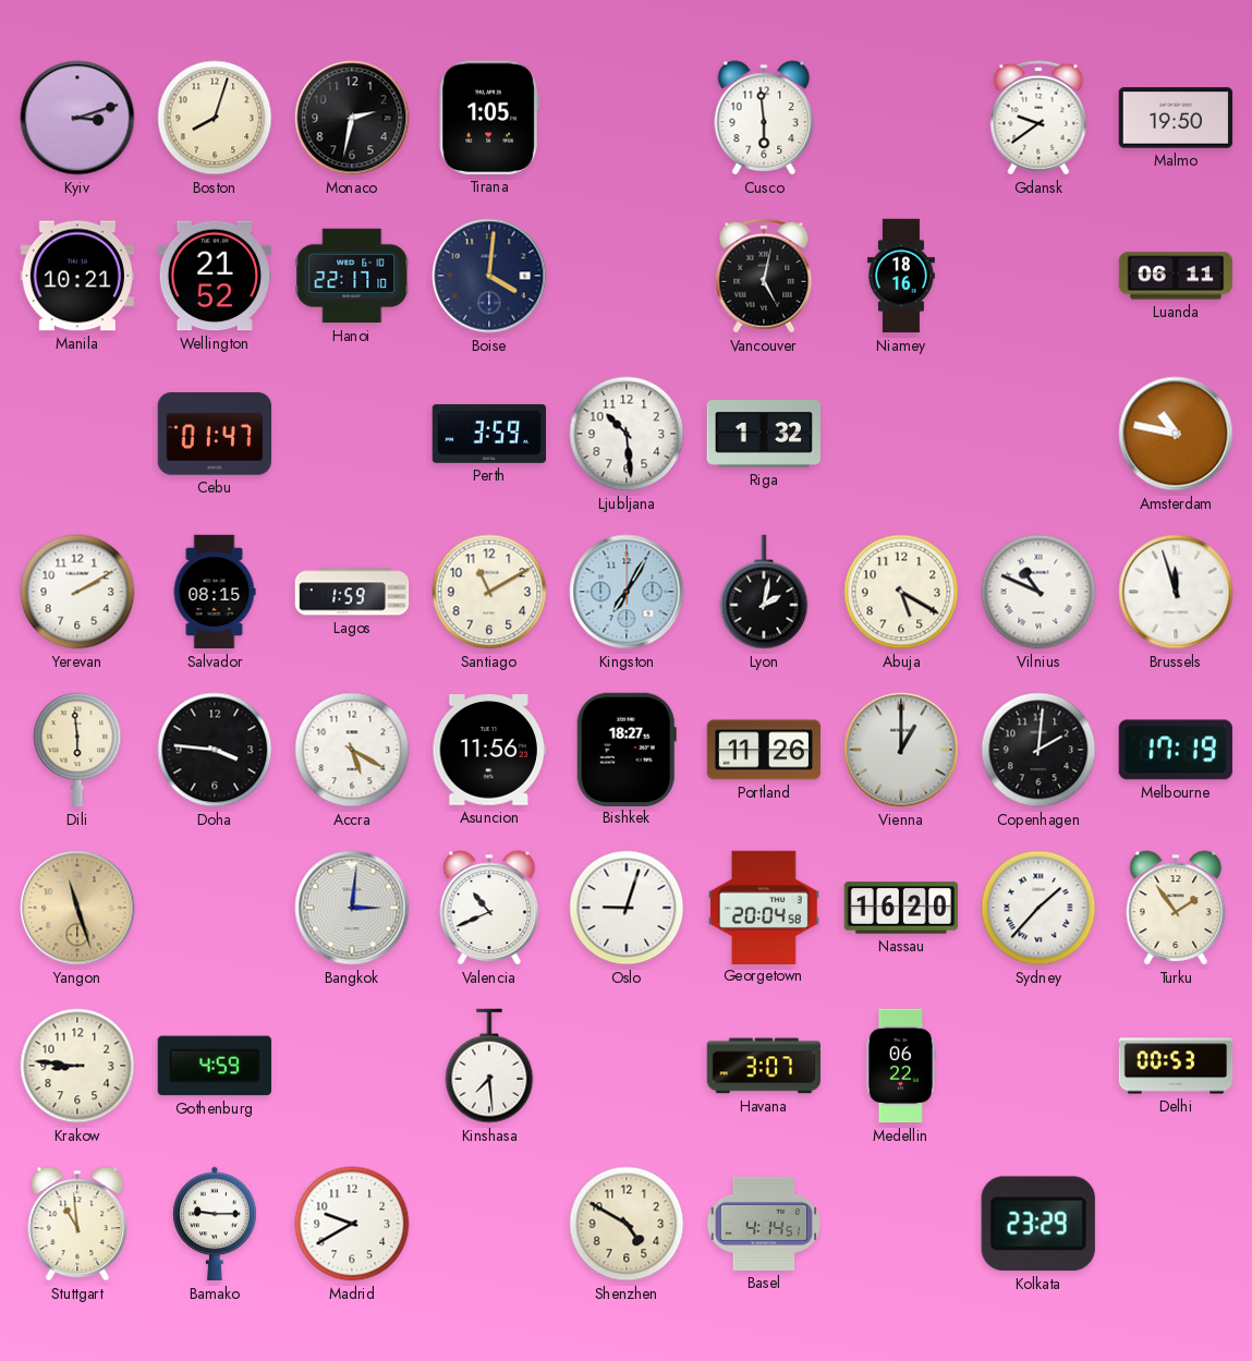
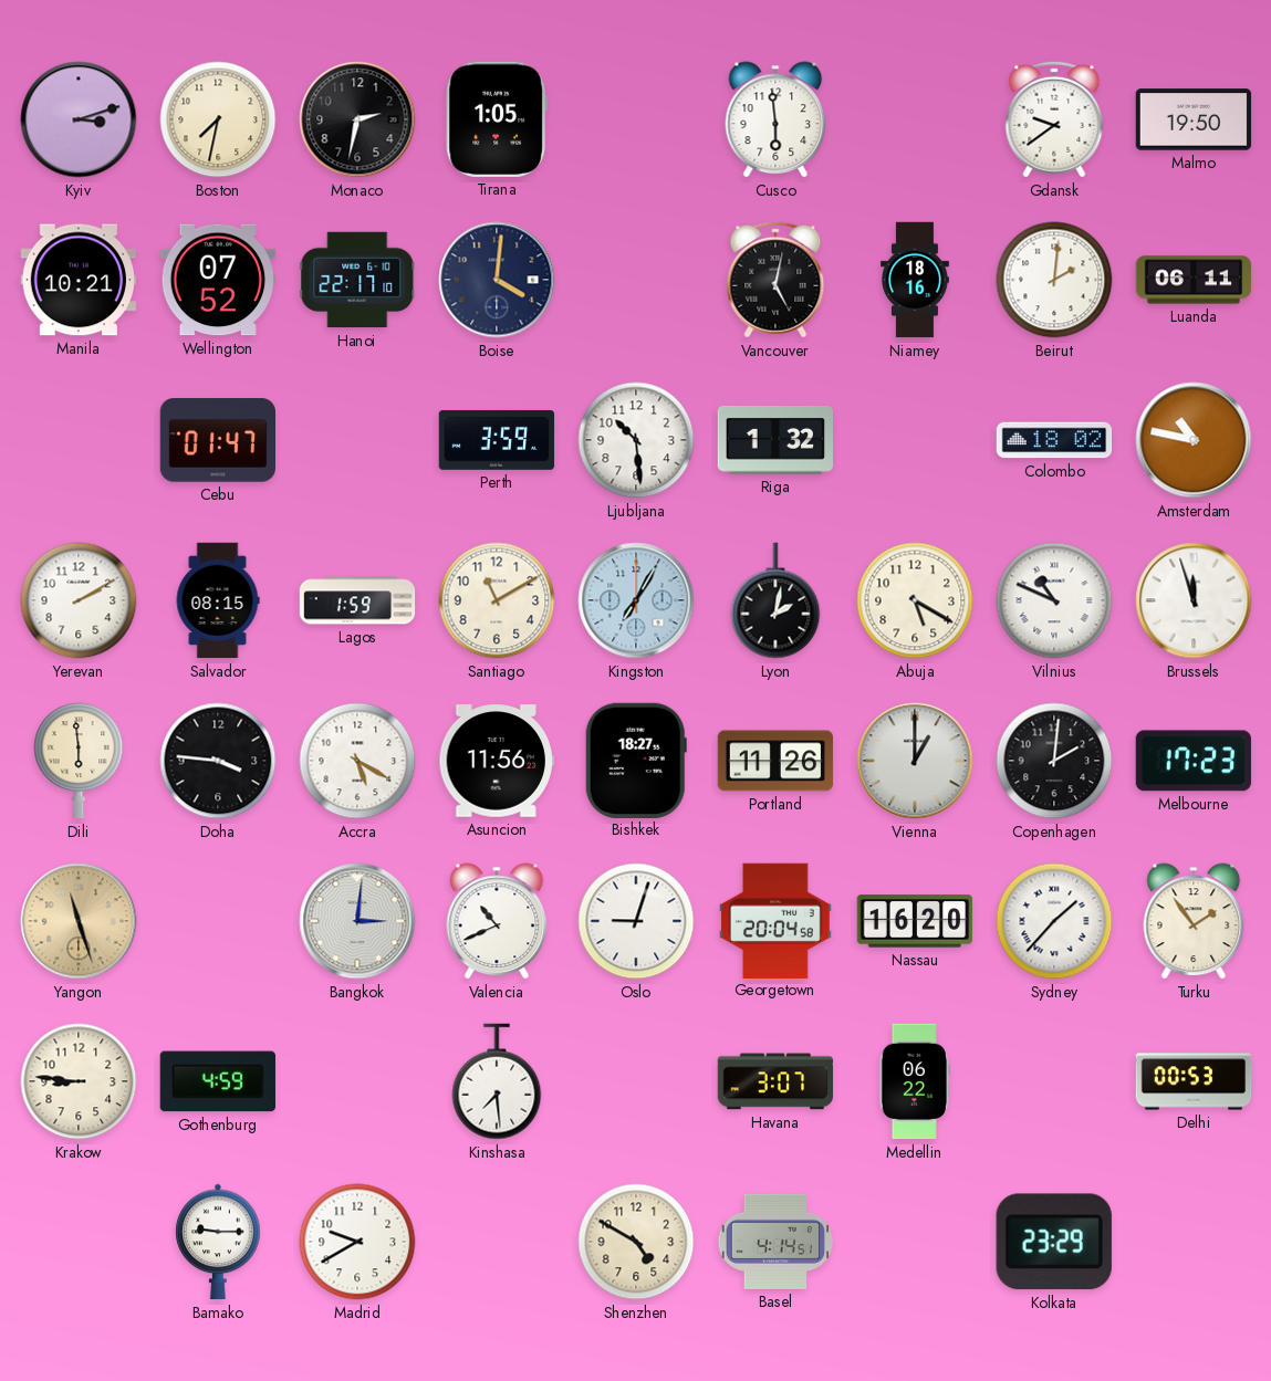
Boston: 8:03 -> 7:32
Wellington: 21:52 -> 07:52
Beirut: none -> 2:01
Colombo: none -> 18:02
Melbourne: 17:19 -> 17:23
Stuttgart: 10:59 -> none
